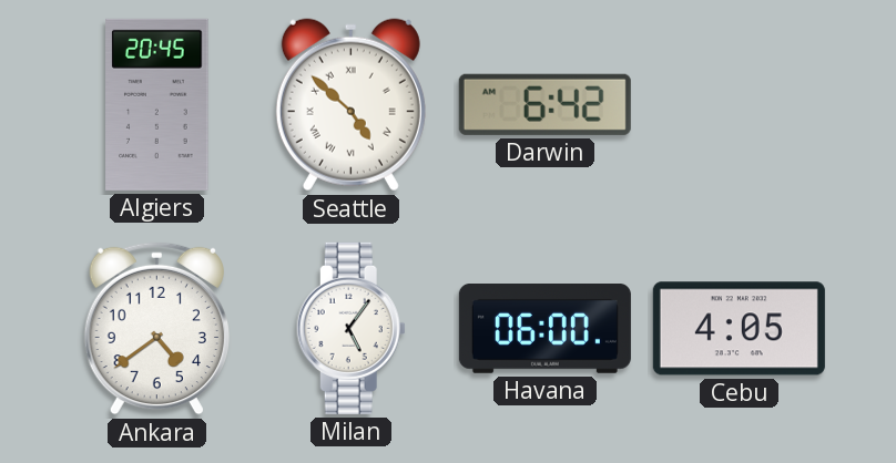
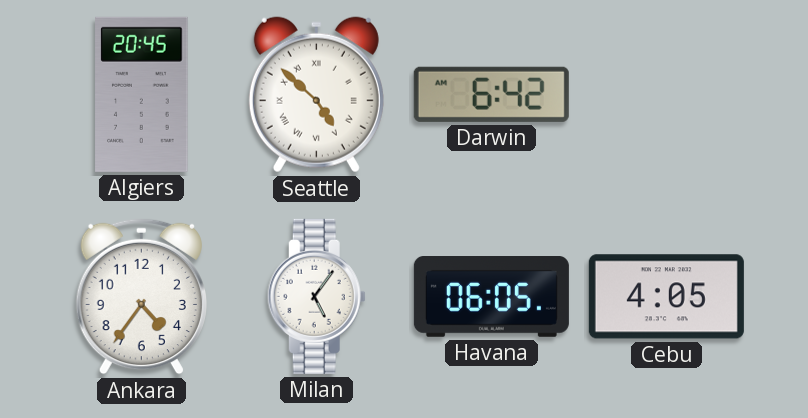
Ankara: 4:39 -> 4:36
Havana: 06:00 -> 06:05
